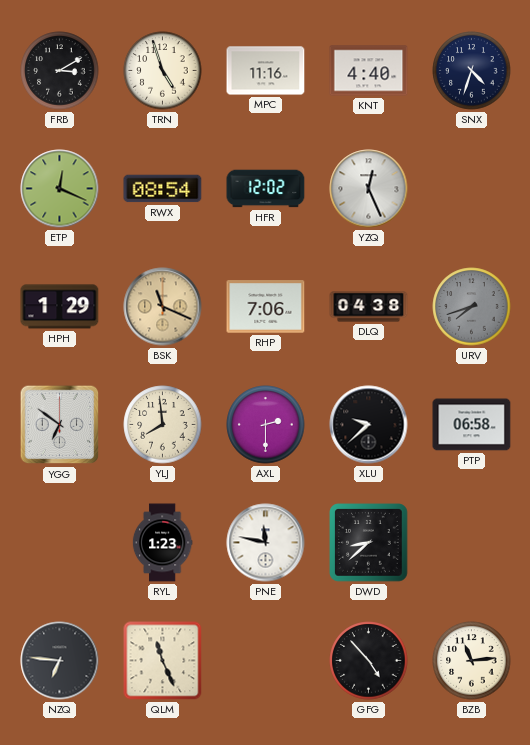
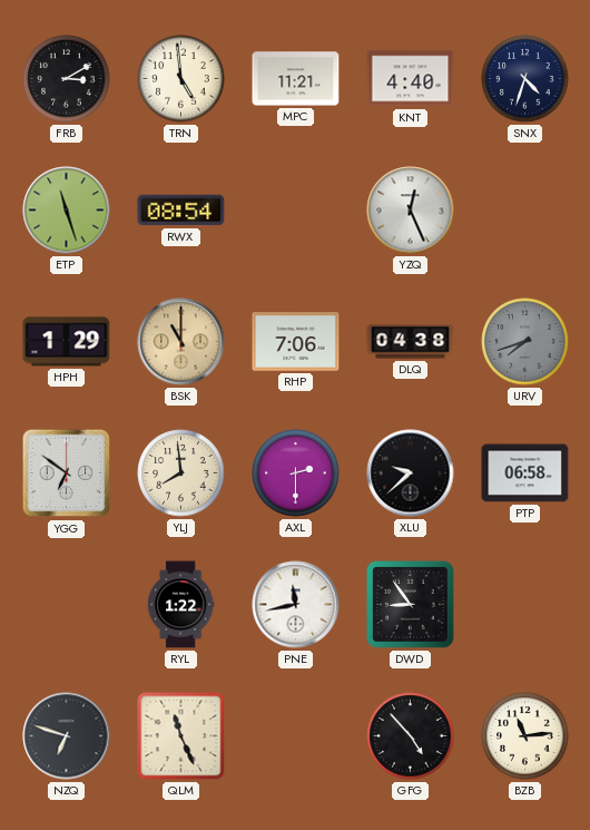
TRN: 4:57 -> 4:59
MPC: 11:16 -> 11:21
ETP: 12:19 -> 11:27
HFR: 12:02 -> none
BSK: 11:19 -> 11:00
RYL: 1:23 -> 1:22
PNE: 11:47 -> 11:43
DWD: 8:38 -> 8:54
NZQ: 6:46 -> 6:48
